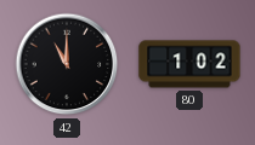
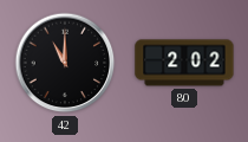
80: 1:02 -> 2:02
